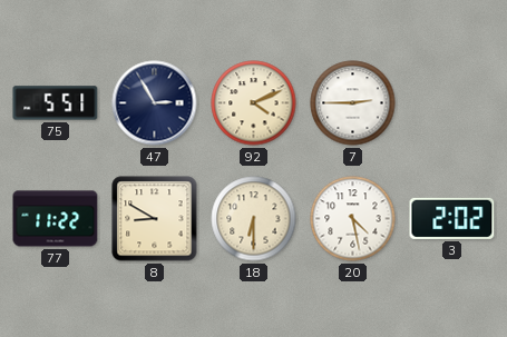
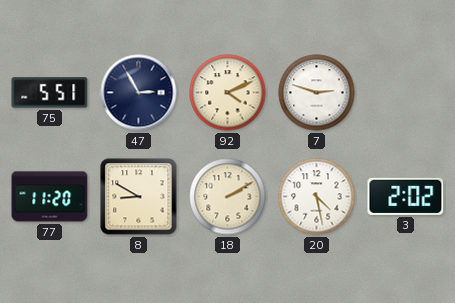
7: 2:45 -> 2:48
77: 11:22 -> 11:20
18: 6:30 -> 2:10
